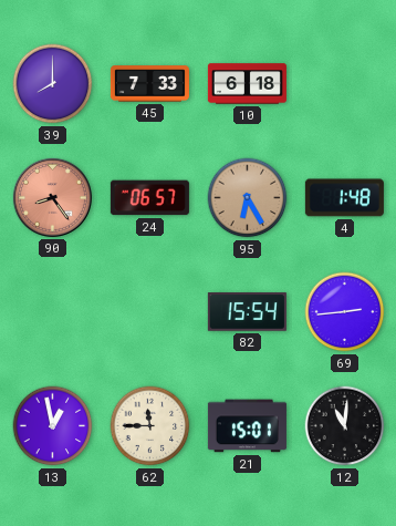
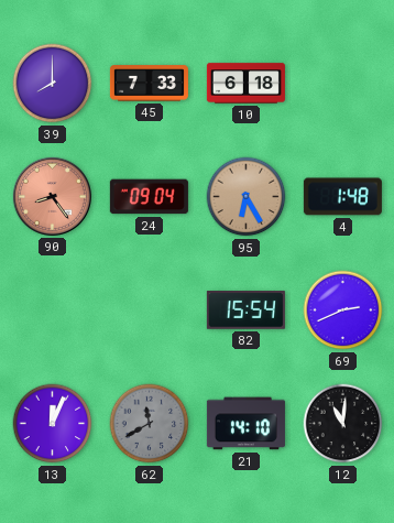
24: 06:57 -> 09:04
69: 2:44 -> 2:41
13: 12:58 -> 12:04
62: 11:45 -> 11:40
62 dial: cream -> grey
21: 15:01 -> 14:10
